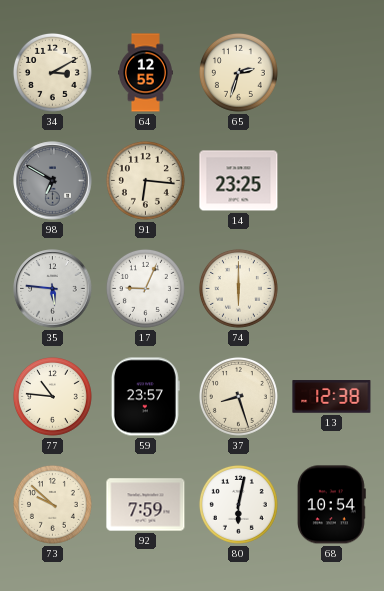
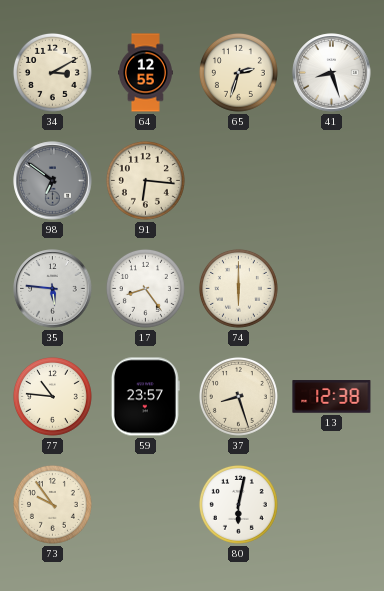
41: none -> 8:27
98: 6:50 -> 6:51
14: 23:25 -> none
17: 9:04 -> 8:24
73: 9:52 -> 9:54
92: 7:59 -> none
68: 10:54 -> none
